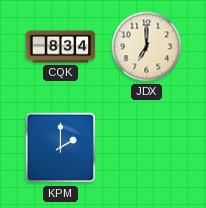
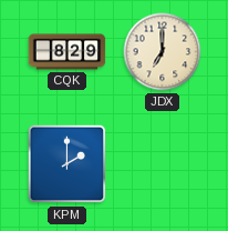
CQK: 8:34 -> 8:29
